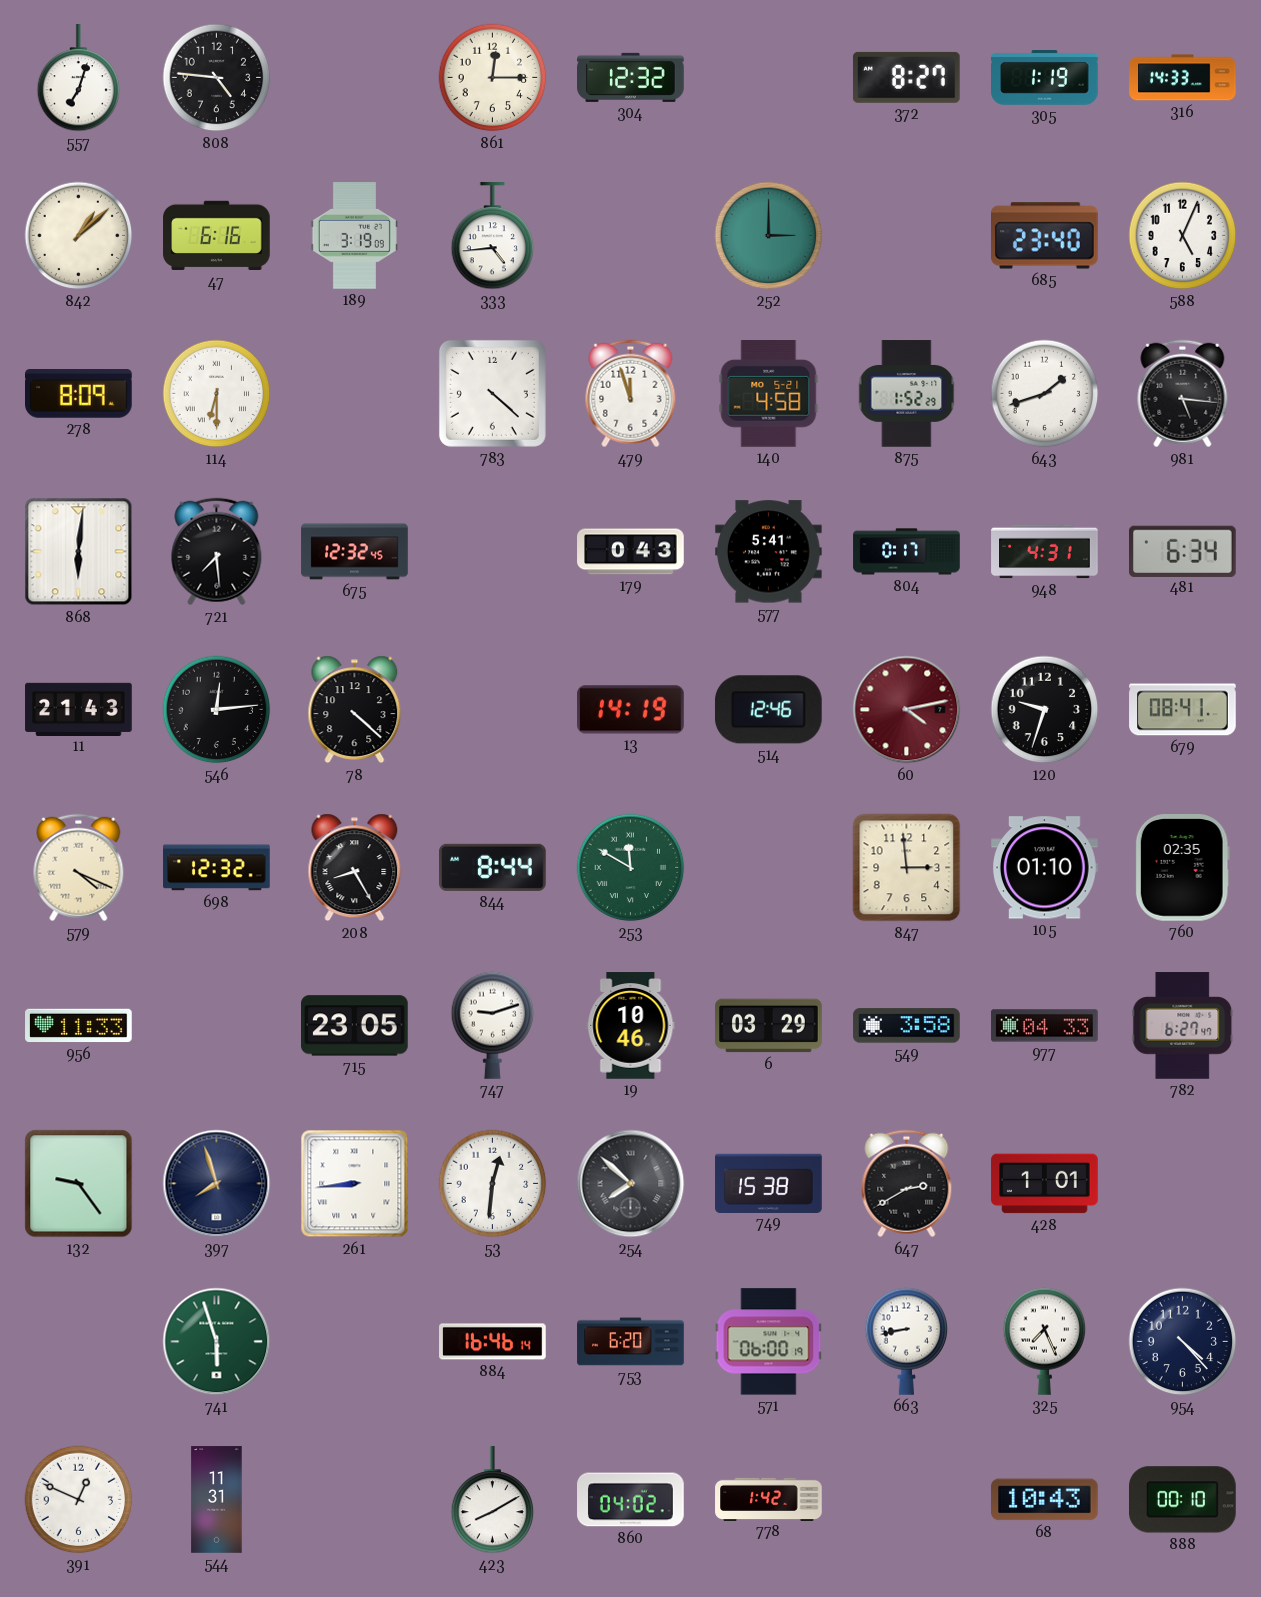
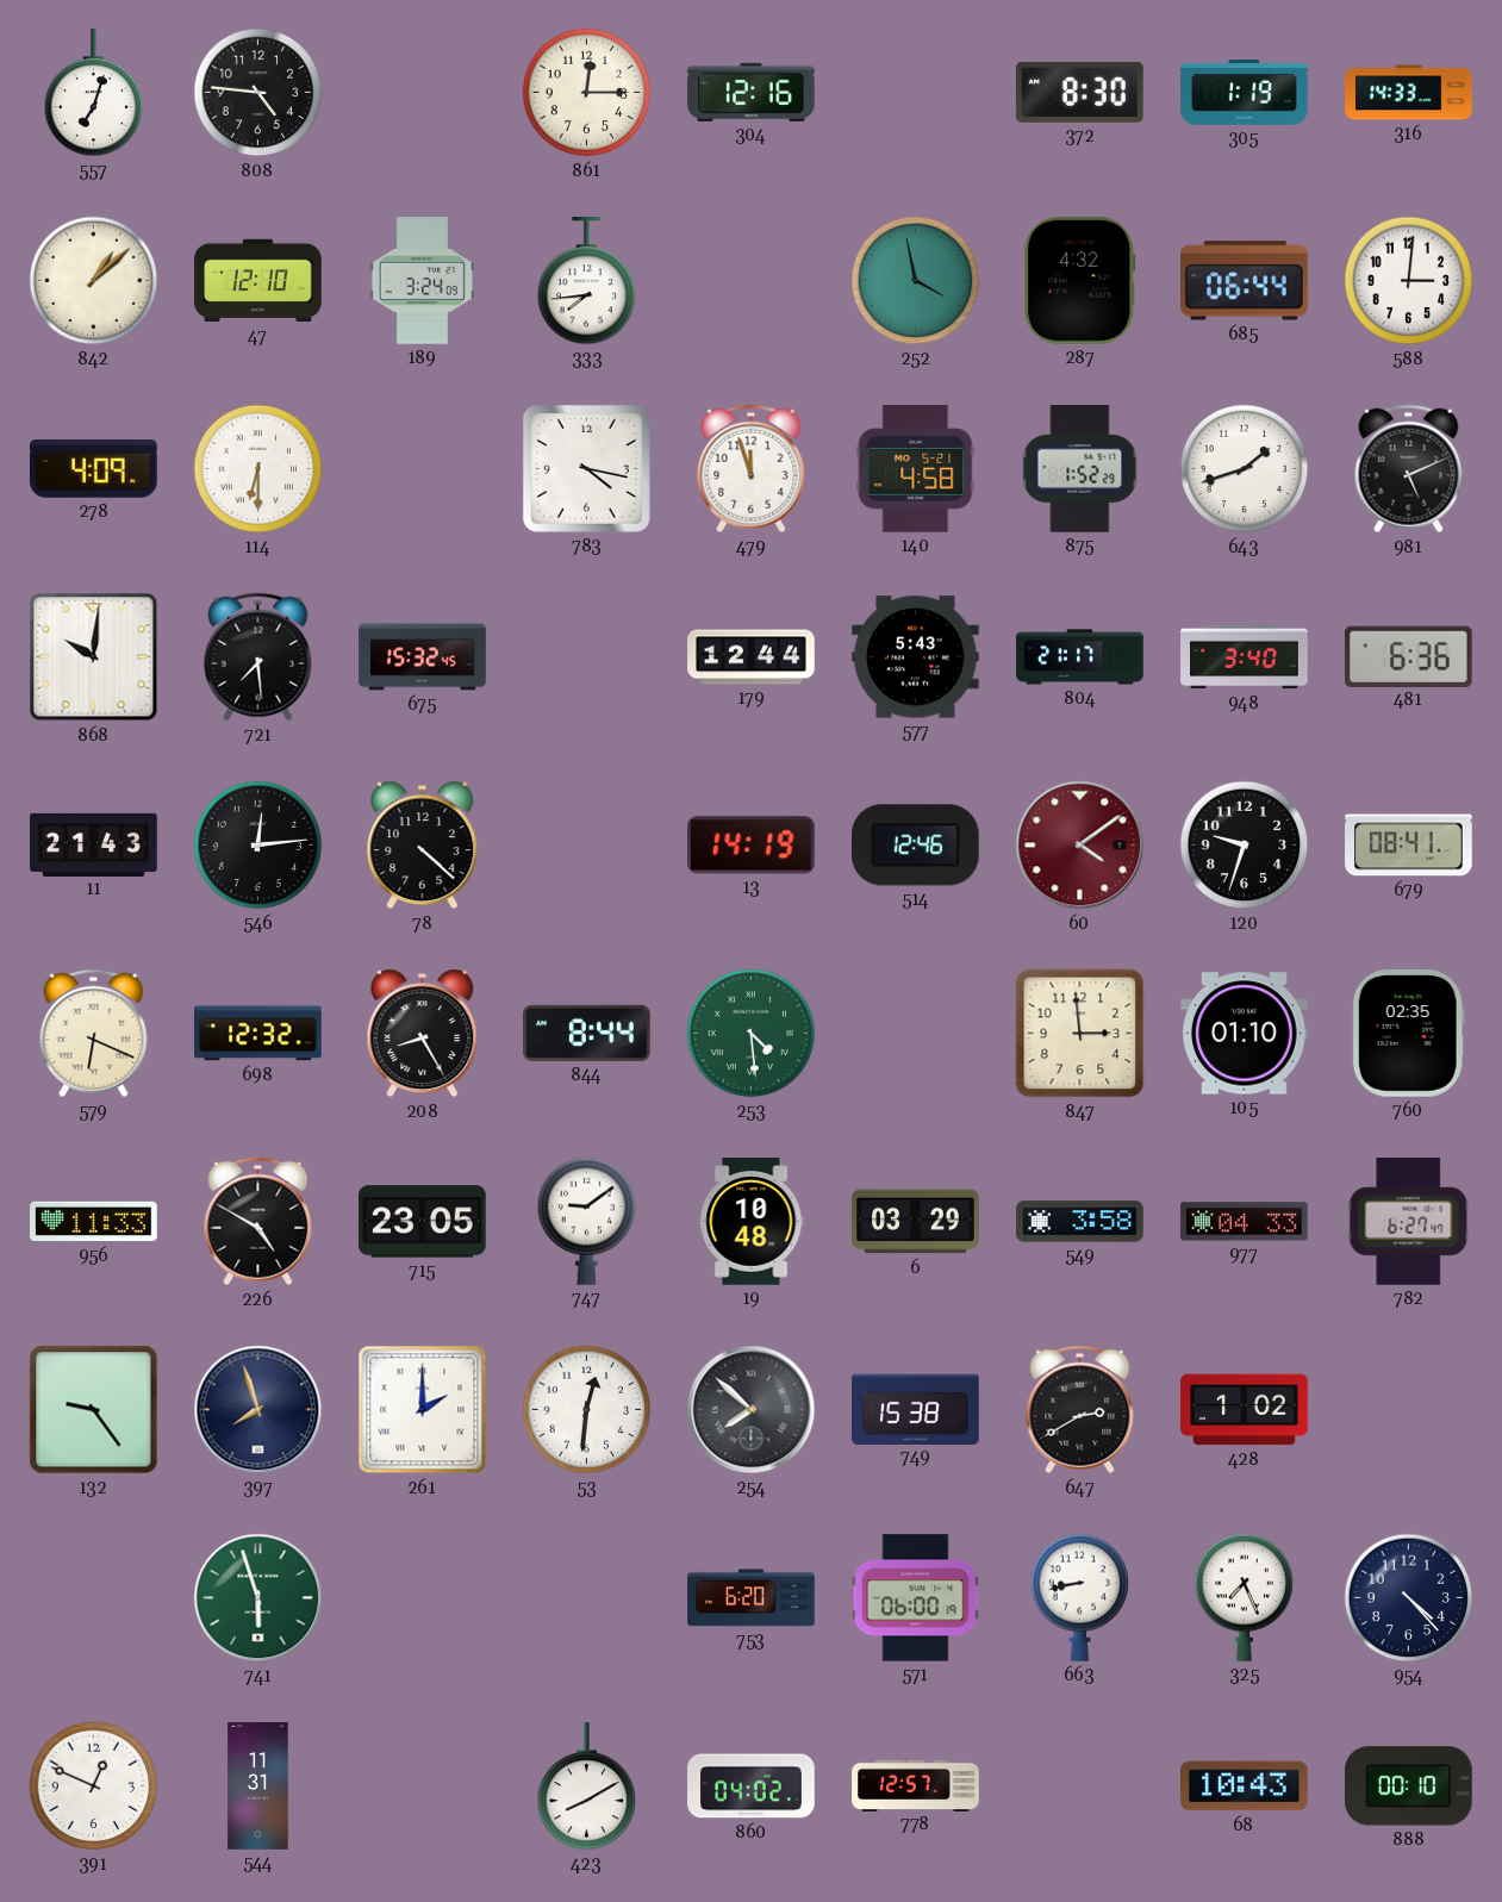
304: 12:32 -> 12:16
372: 8:27 -> 8:30
47: 6:16 -> 12:10
189: 3:19 -> 3:24
333: 4:44 -> 7:44
252: 3:00 -> 3:58
287: none -> 4:32
685: 23:40 -> 06:44
588: 5:04 -> 3:01
278: 8:09 -> 4:09
783: 4:22 -> 4:17
981: 5:16 -> 5:11
868: 6:01 -> 10:01
675: 12:32 -> 15:32
179: 0:43 -> 12:44
577: 5:41 -> 5:43
804: 0:17 -> 21:17
948: 4:31 -> 3:40
481: 6:34 -> 6:36
60: 4:13 -> 4:09
579: 4:19 -> 6:19
253: 11:50 -> 4:29
226: none -> 4:50
747: 9:12 -> 9:09
19: 10:46 -> 10:48
261: 8:44 -> 2:00
428: 1:01 -> 1:02
884: 16:46 -> none
778: 1:42 -> 12:57
